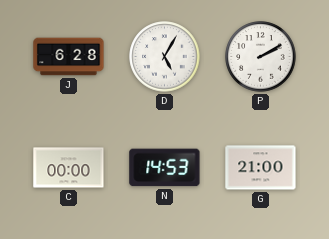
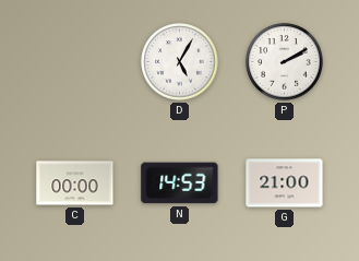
J: 6:28 -> none
